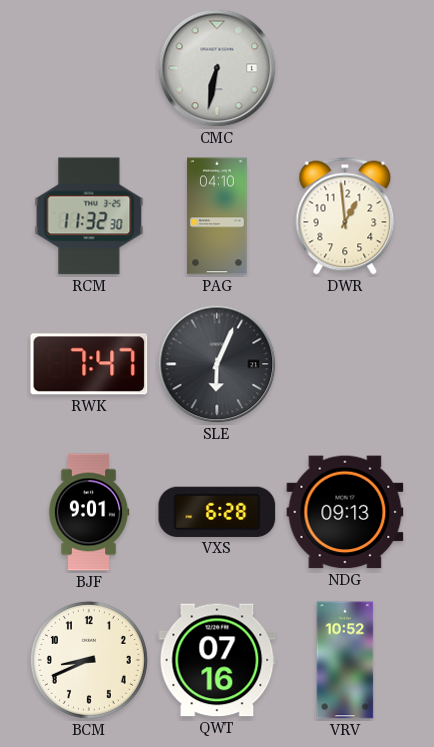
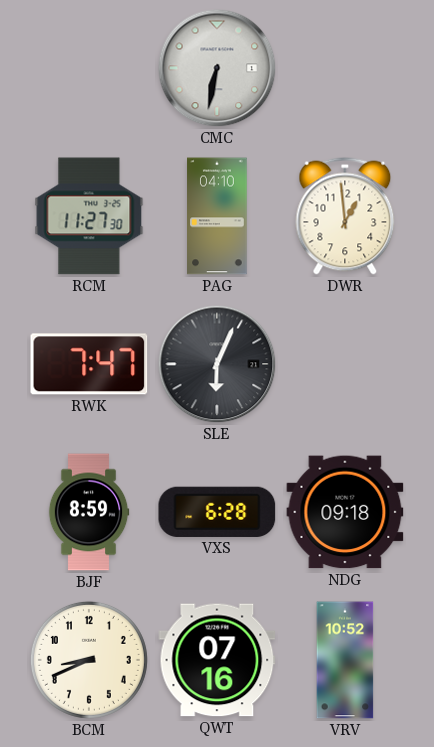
RCM: 11:32 -> 11:27
BJF: 9:01 -> 8:59
NDG: 09:13 -> 09:18
